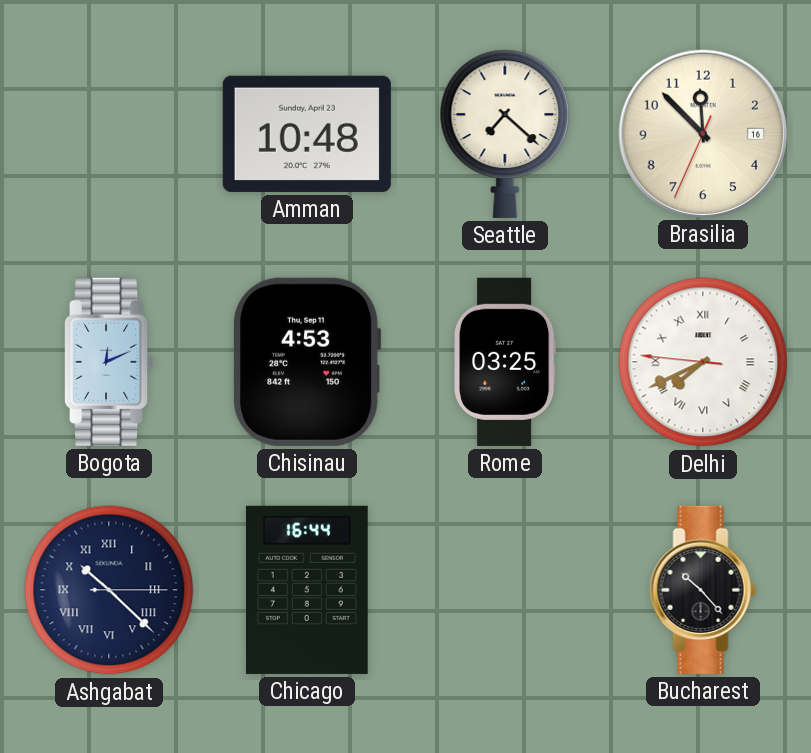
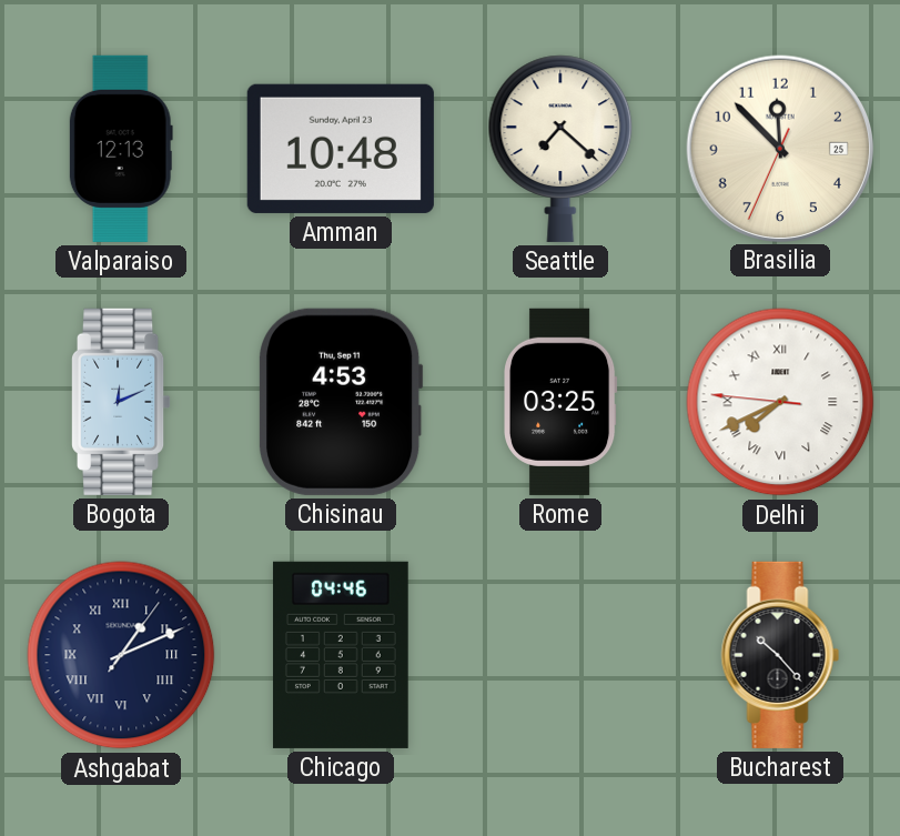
Valparaiso: none -> 12:13
Brasilia date: 16 -> 25
Ashgabat: 10:22 -> 1:11
Chicago: 16:44 -> 04:46
